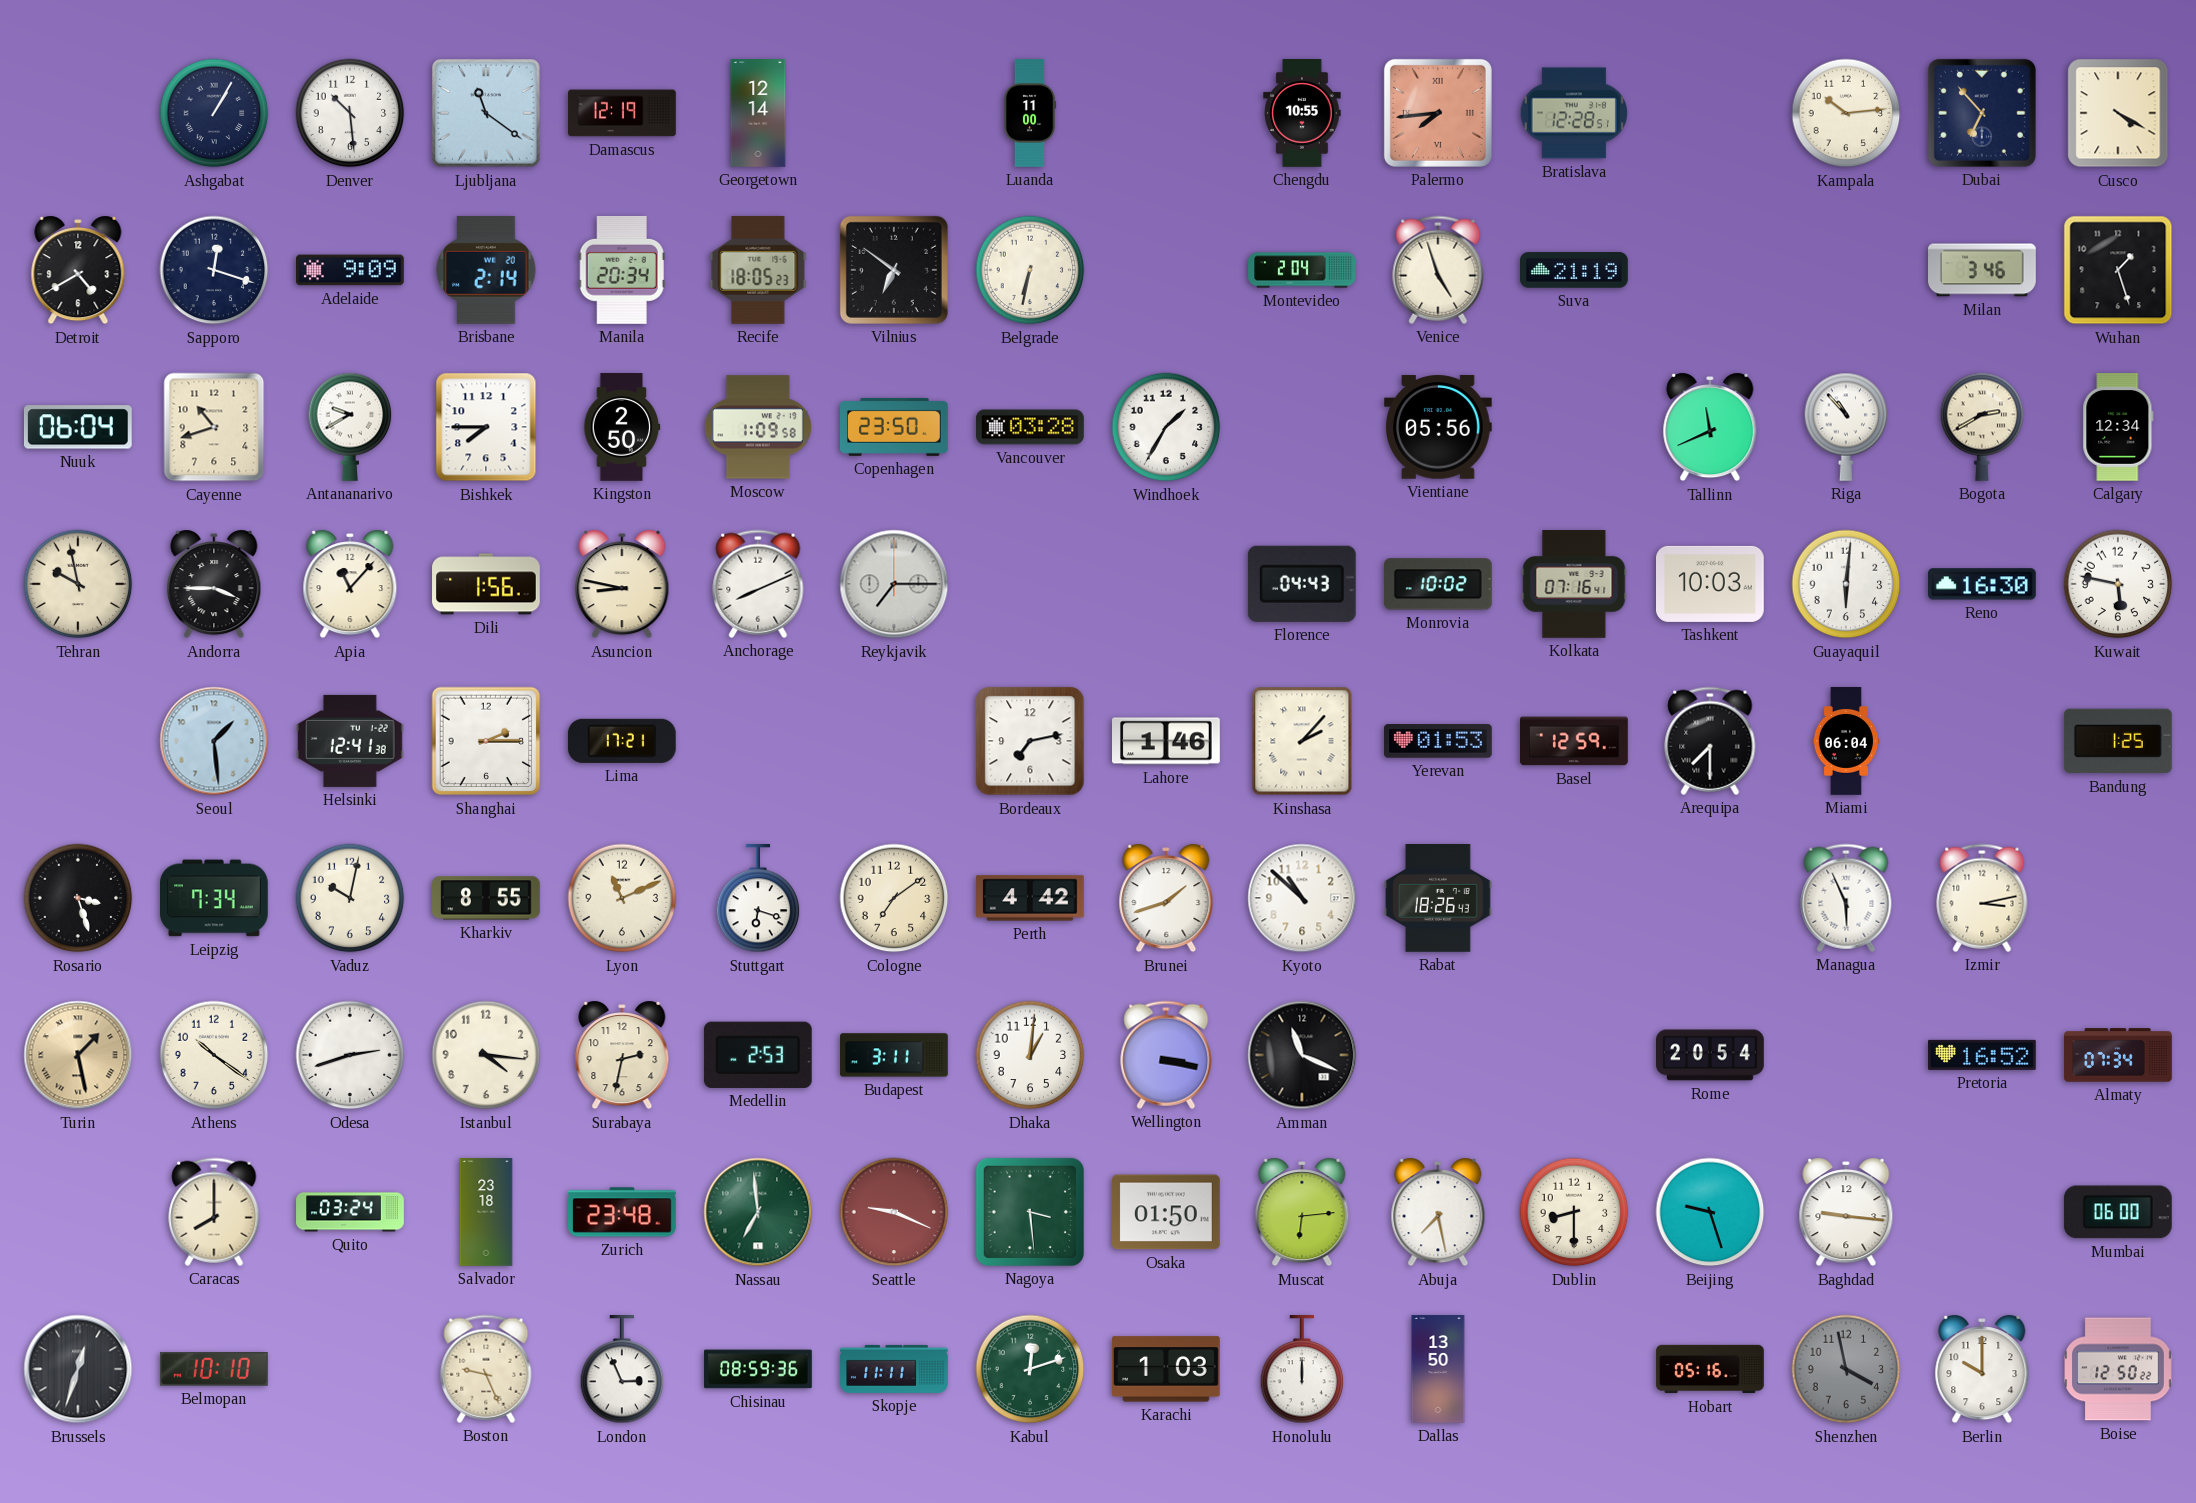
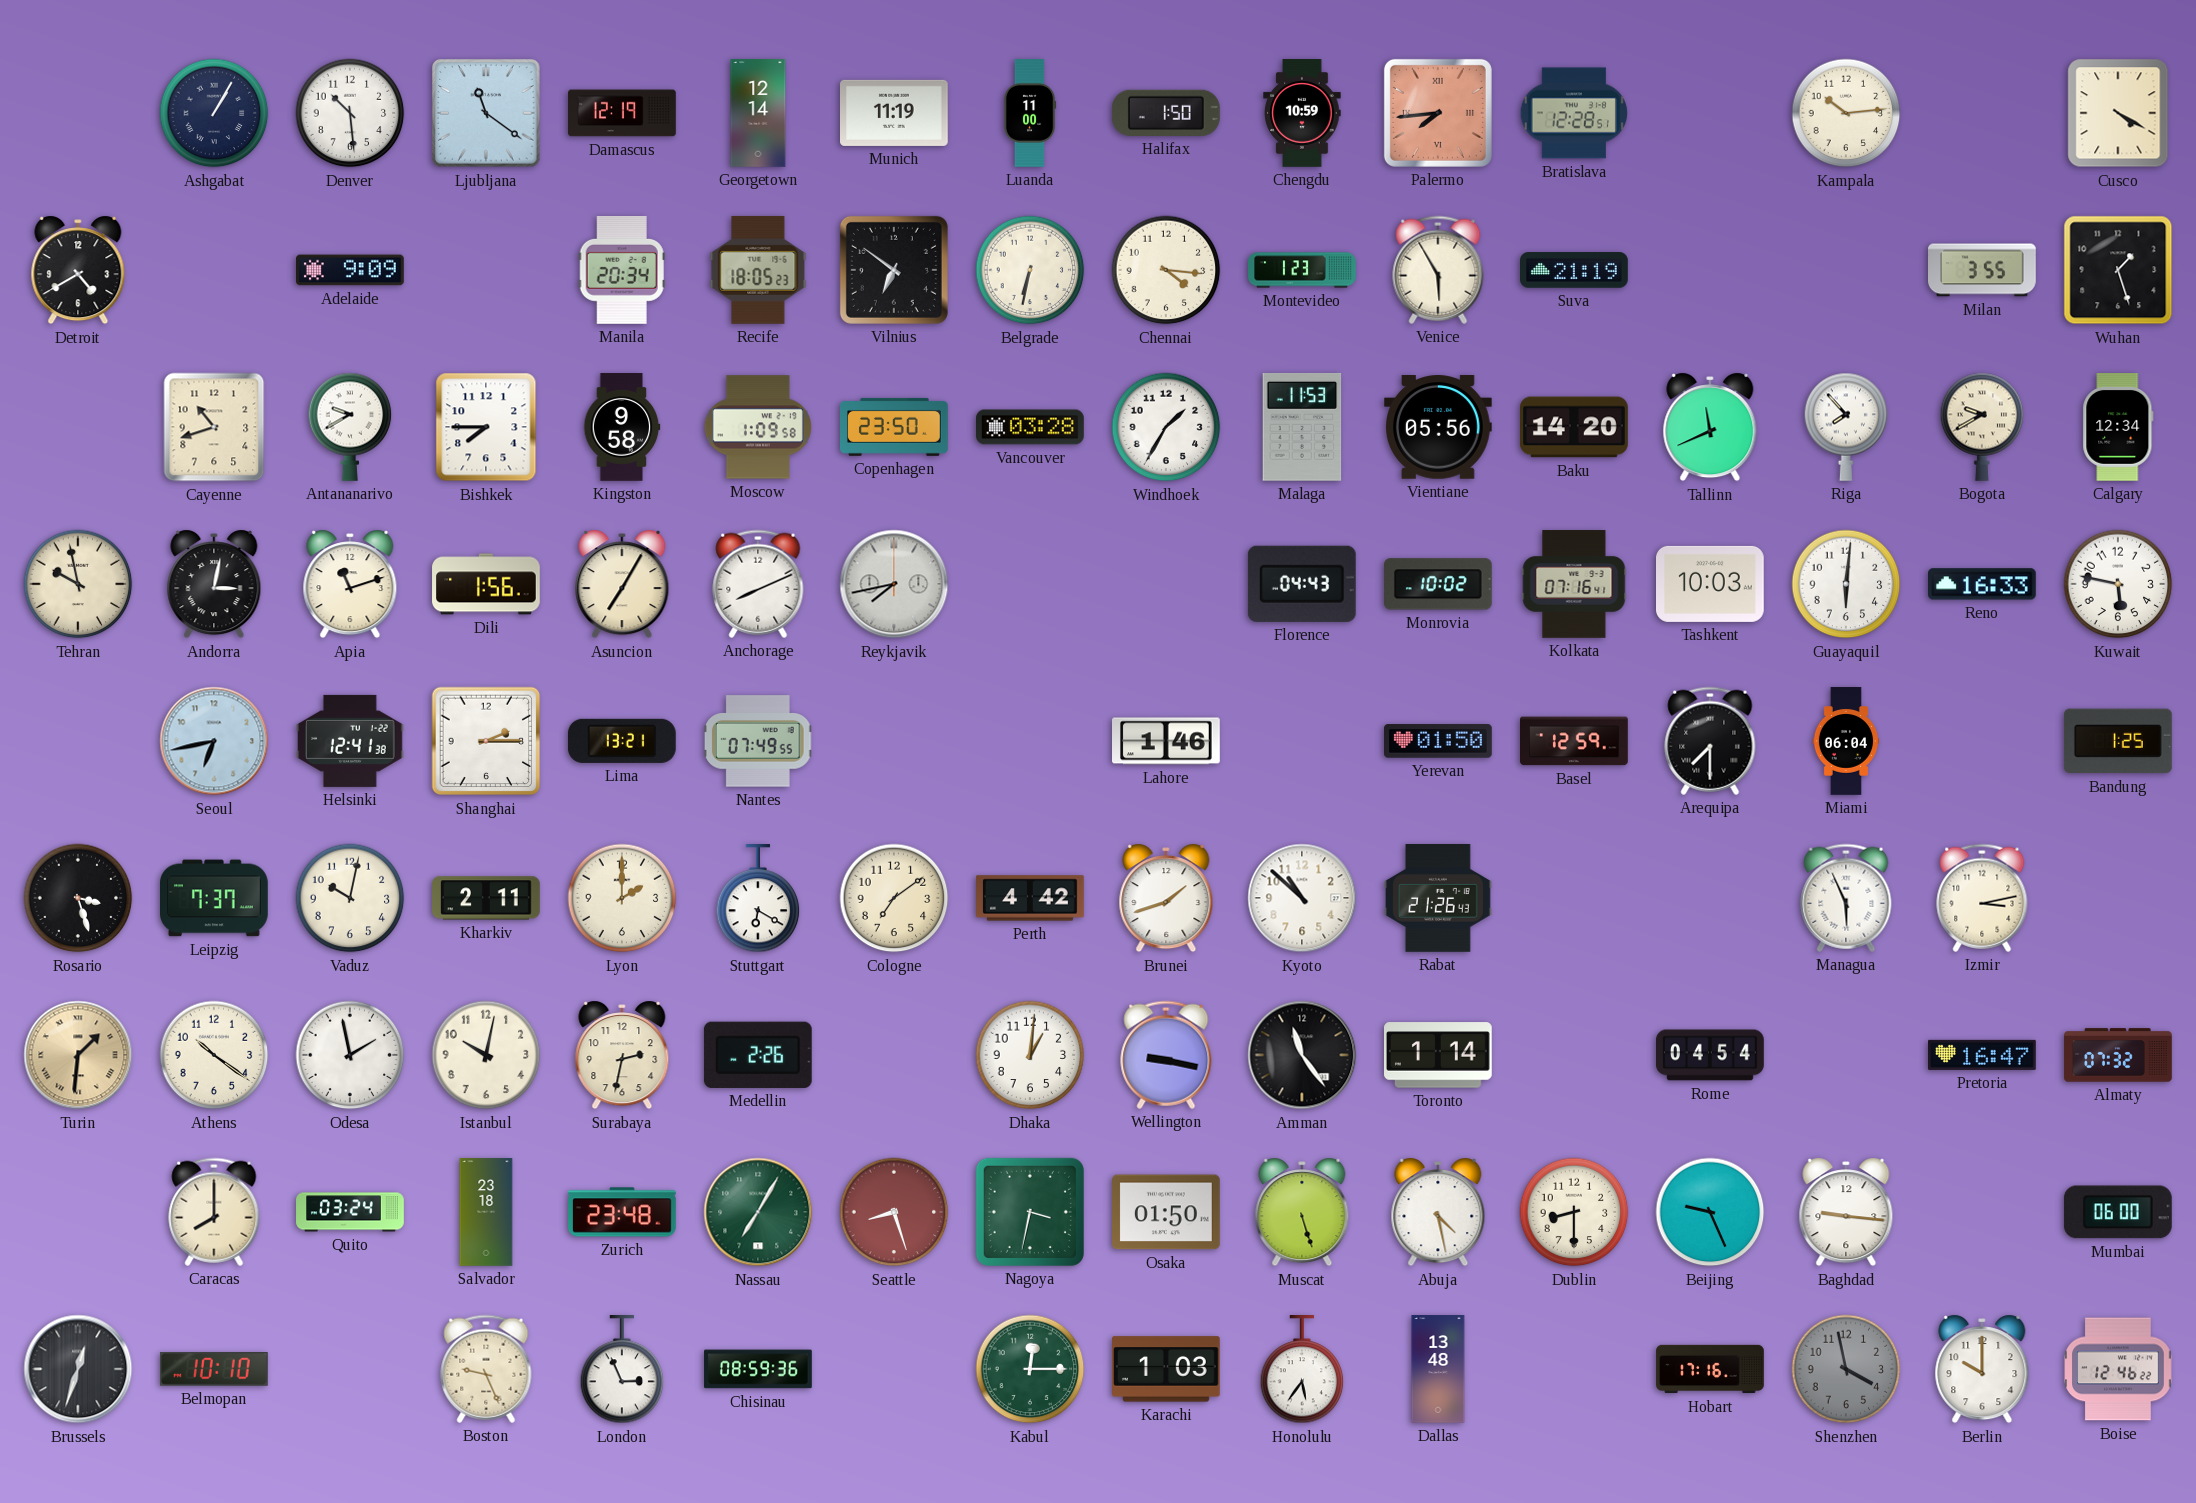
Munich: none -> 11:19
Halifax: none -> 1:50
Chengdu: 10:55 -> 10:59
Dubai: 6:53 -> none
Sapporo: 12:18 -> none
Brisbane: 2:14 -> none
Chennai: none -> 4:16
Montevideo: 2:04 -> 1:23
Venice: 4:57 -> 5:55
Milan: 3:46 -> 3:55
Nuuk: 06:04 -> none
Kingston: 2:50 -> 9:58
Malaga: none -> 11:53
Baku: none -> 14:20
Riga: 10:53 -> 7:53
Bogota: 2:40 -> 9:40
Andorra: 3:45 -> 3:02
Apia: 11:07 -> 11:12
Asuncion: 8:47 -> 7:05
Reykjavik: 7:15 -> 7:43
Reno: 16:30 -> 16:33
Seoul: 1:29 -> 6:43
Lima: 17:21 -> 13:21
Nantes: none -> 07:49
Bordeaux: 7:13 -> none
Kinshasa: 2:07 -> none
Yerevan: 01:53 -> 01:50
Leipzig: 7:34 -> 7:37
Kharkiv: 8:55 -> 2:11
Lyon: 11:11 -> 2:00
Stuttgart: 6:18 -> 6:20
Rabat: 18:26 -> 21:26
Turin: 1:28 -> 1:31
Odesa: 2:42 -> 1:58
Istanbul: 4:16 -> 10:02
Medellin: 2:53 -> 2:26
Budapest: 3:11 -> none
Wellington: 3:17 -> 9:17
Amman: 11:19 -> 11:24
Toronto: none -> 1:14
Rome: 20:54 -> 04:54
Pretoria: 16:52 -> 16:47
Almaty: 07:34 -> 07:32
Nassau: 6:59 -> 7:05
Seattle: 9:19 -> 8:27
Nagoya: 3:29 -> 3:32
Muscat: 6:14 -> 5:27
Abuja: 7:28 -> 4:28
Beijing: 9:27 -> 9:26
Skopje: 11:11 -> none
Kabul: 12:12 -> 12:15
Honolulu: 12:00 -> 5:36
Dallas: 13:50 -> 13:48
Hobart: 05:16 -> 17:16
Boise: 12:50 -> 12:46
